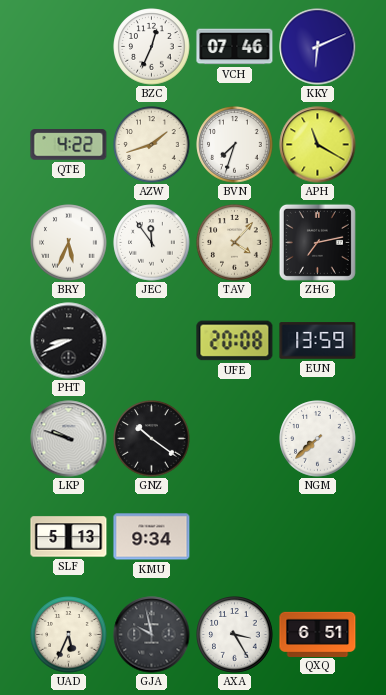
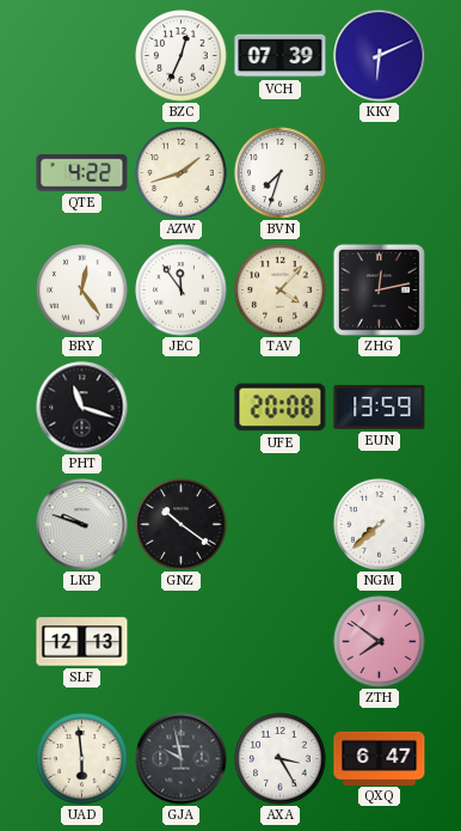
VCH: 07:46 -> 07:39
APH: 11:20 -> none
BRY: 5:34 -> 12:24
ZHG: 7:13 -> 12:13
PHT: 8:41 -> 11:18
SLF: 5:13 -> 12:13
KMU: 9:34 -> none
ZTH: none -> 7:51
UAD: 5:34 -> 5:59
QXQ: 6:51 -> 6:47
